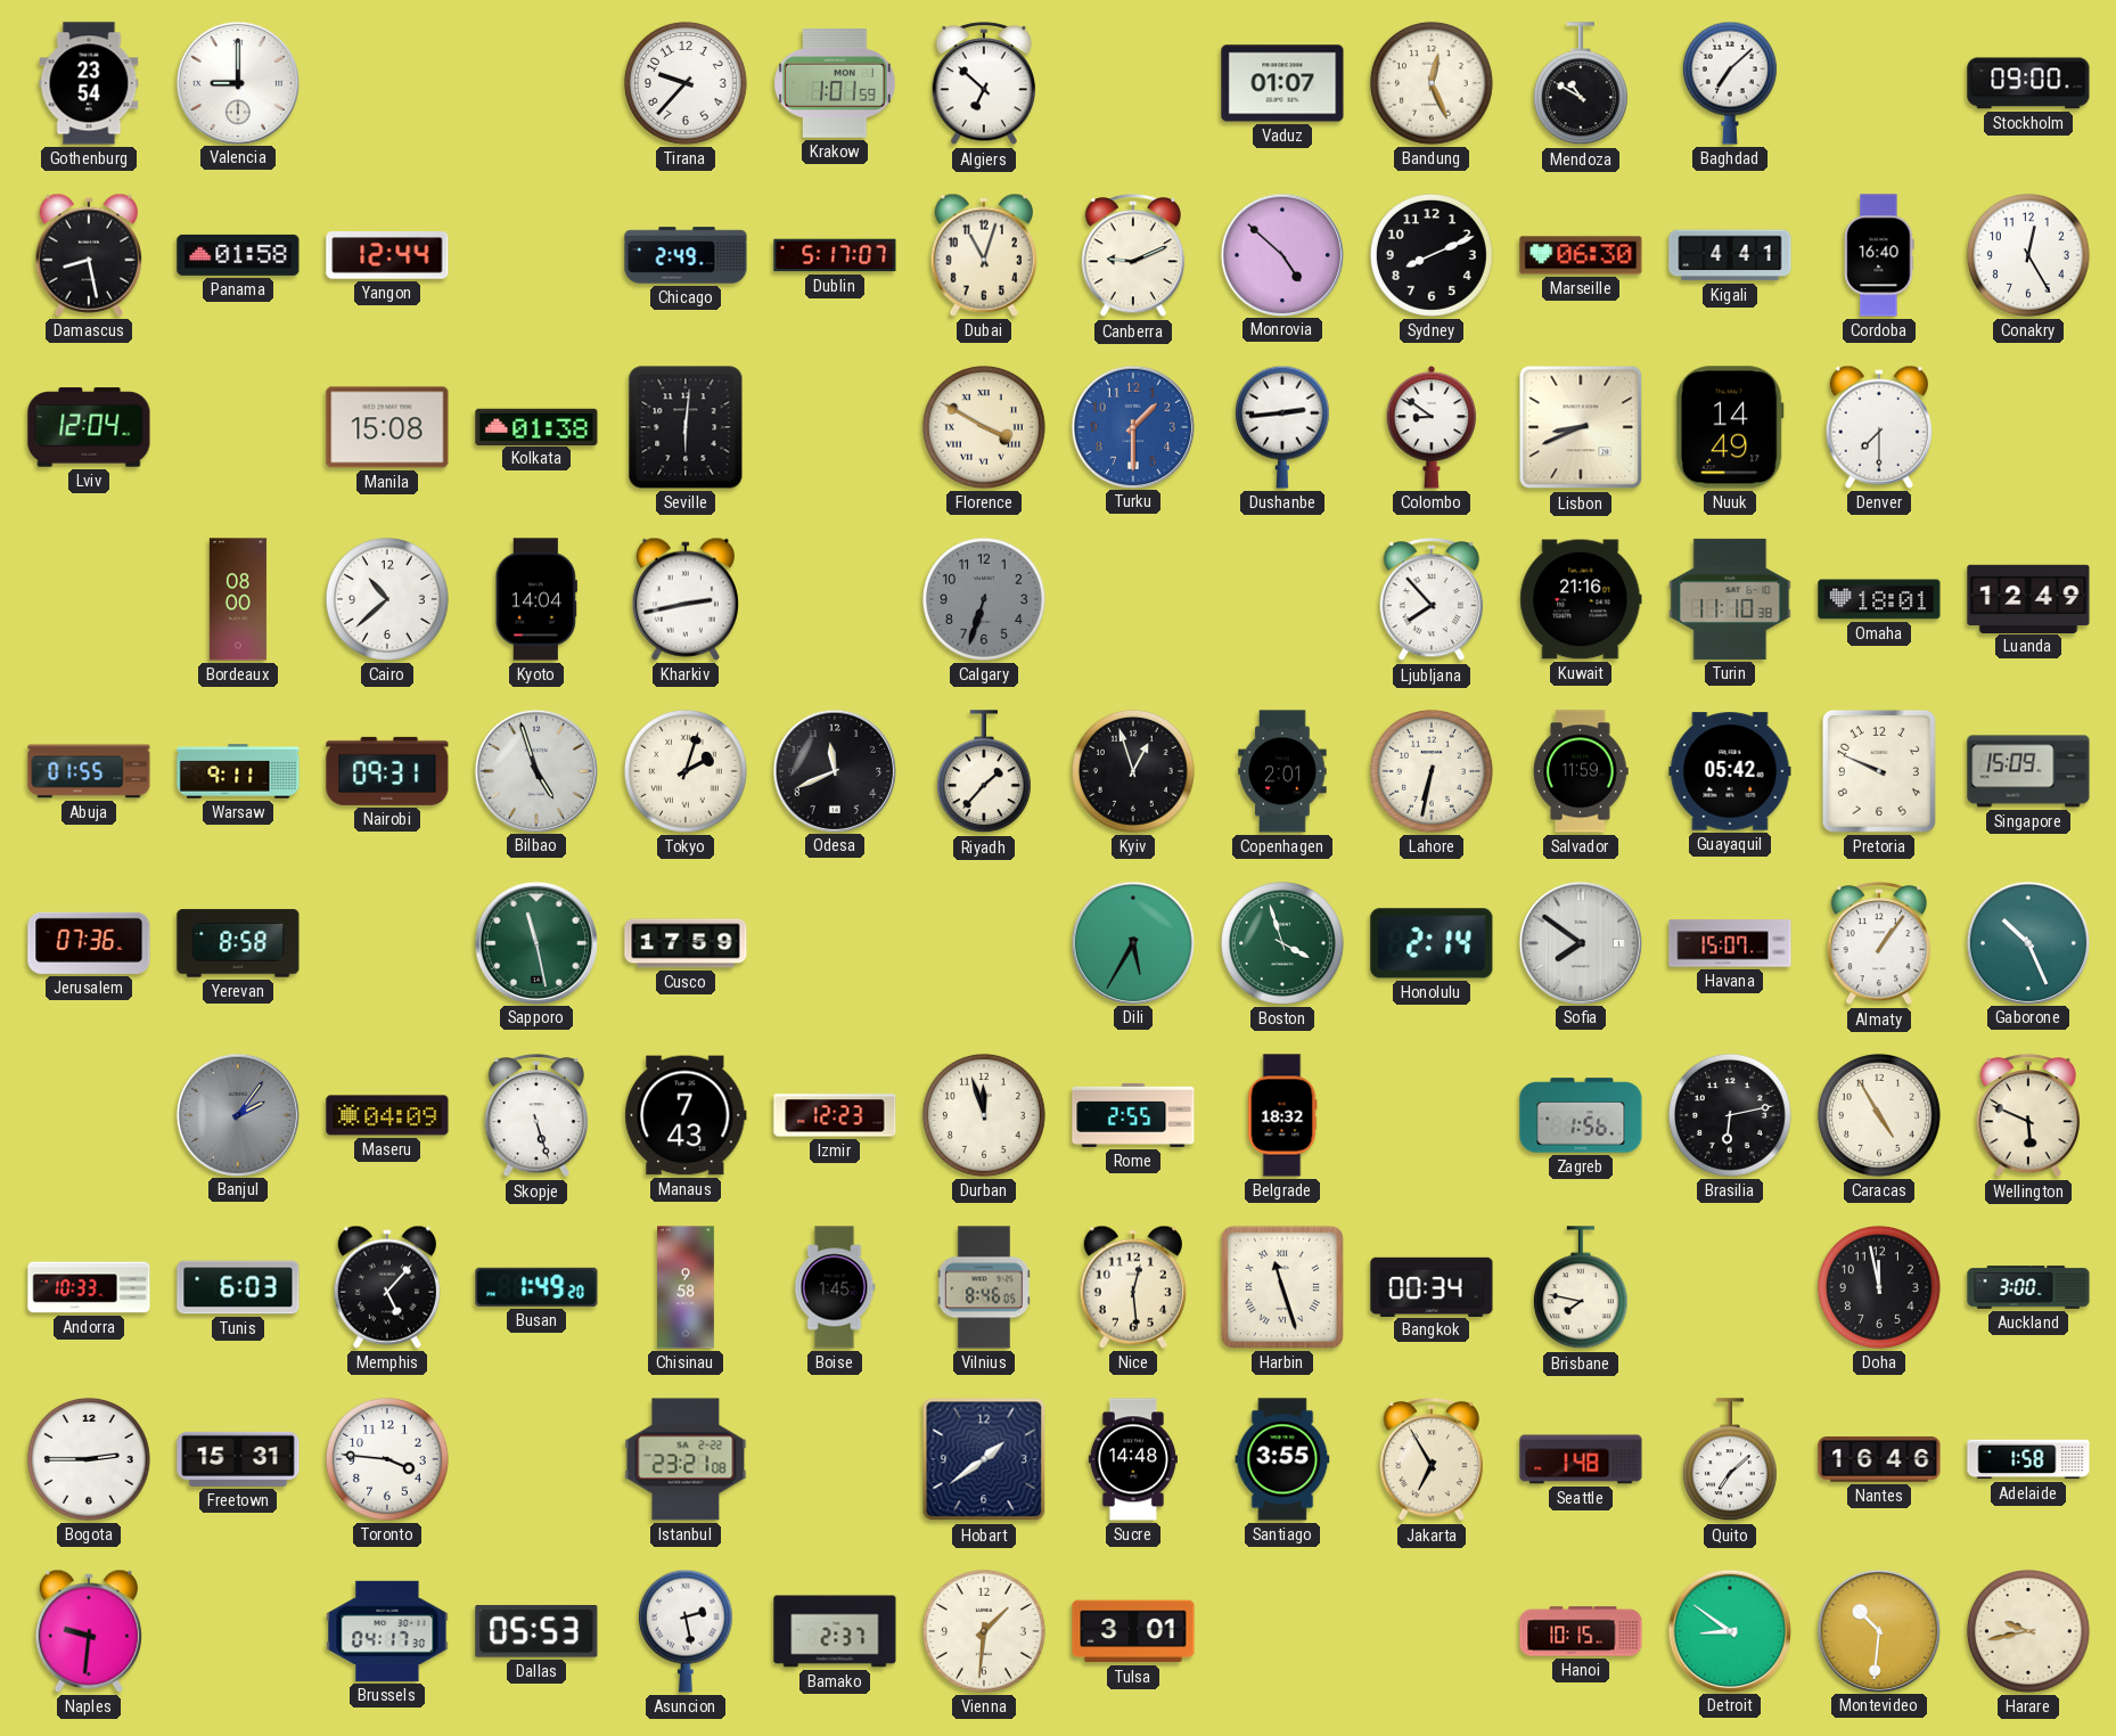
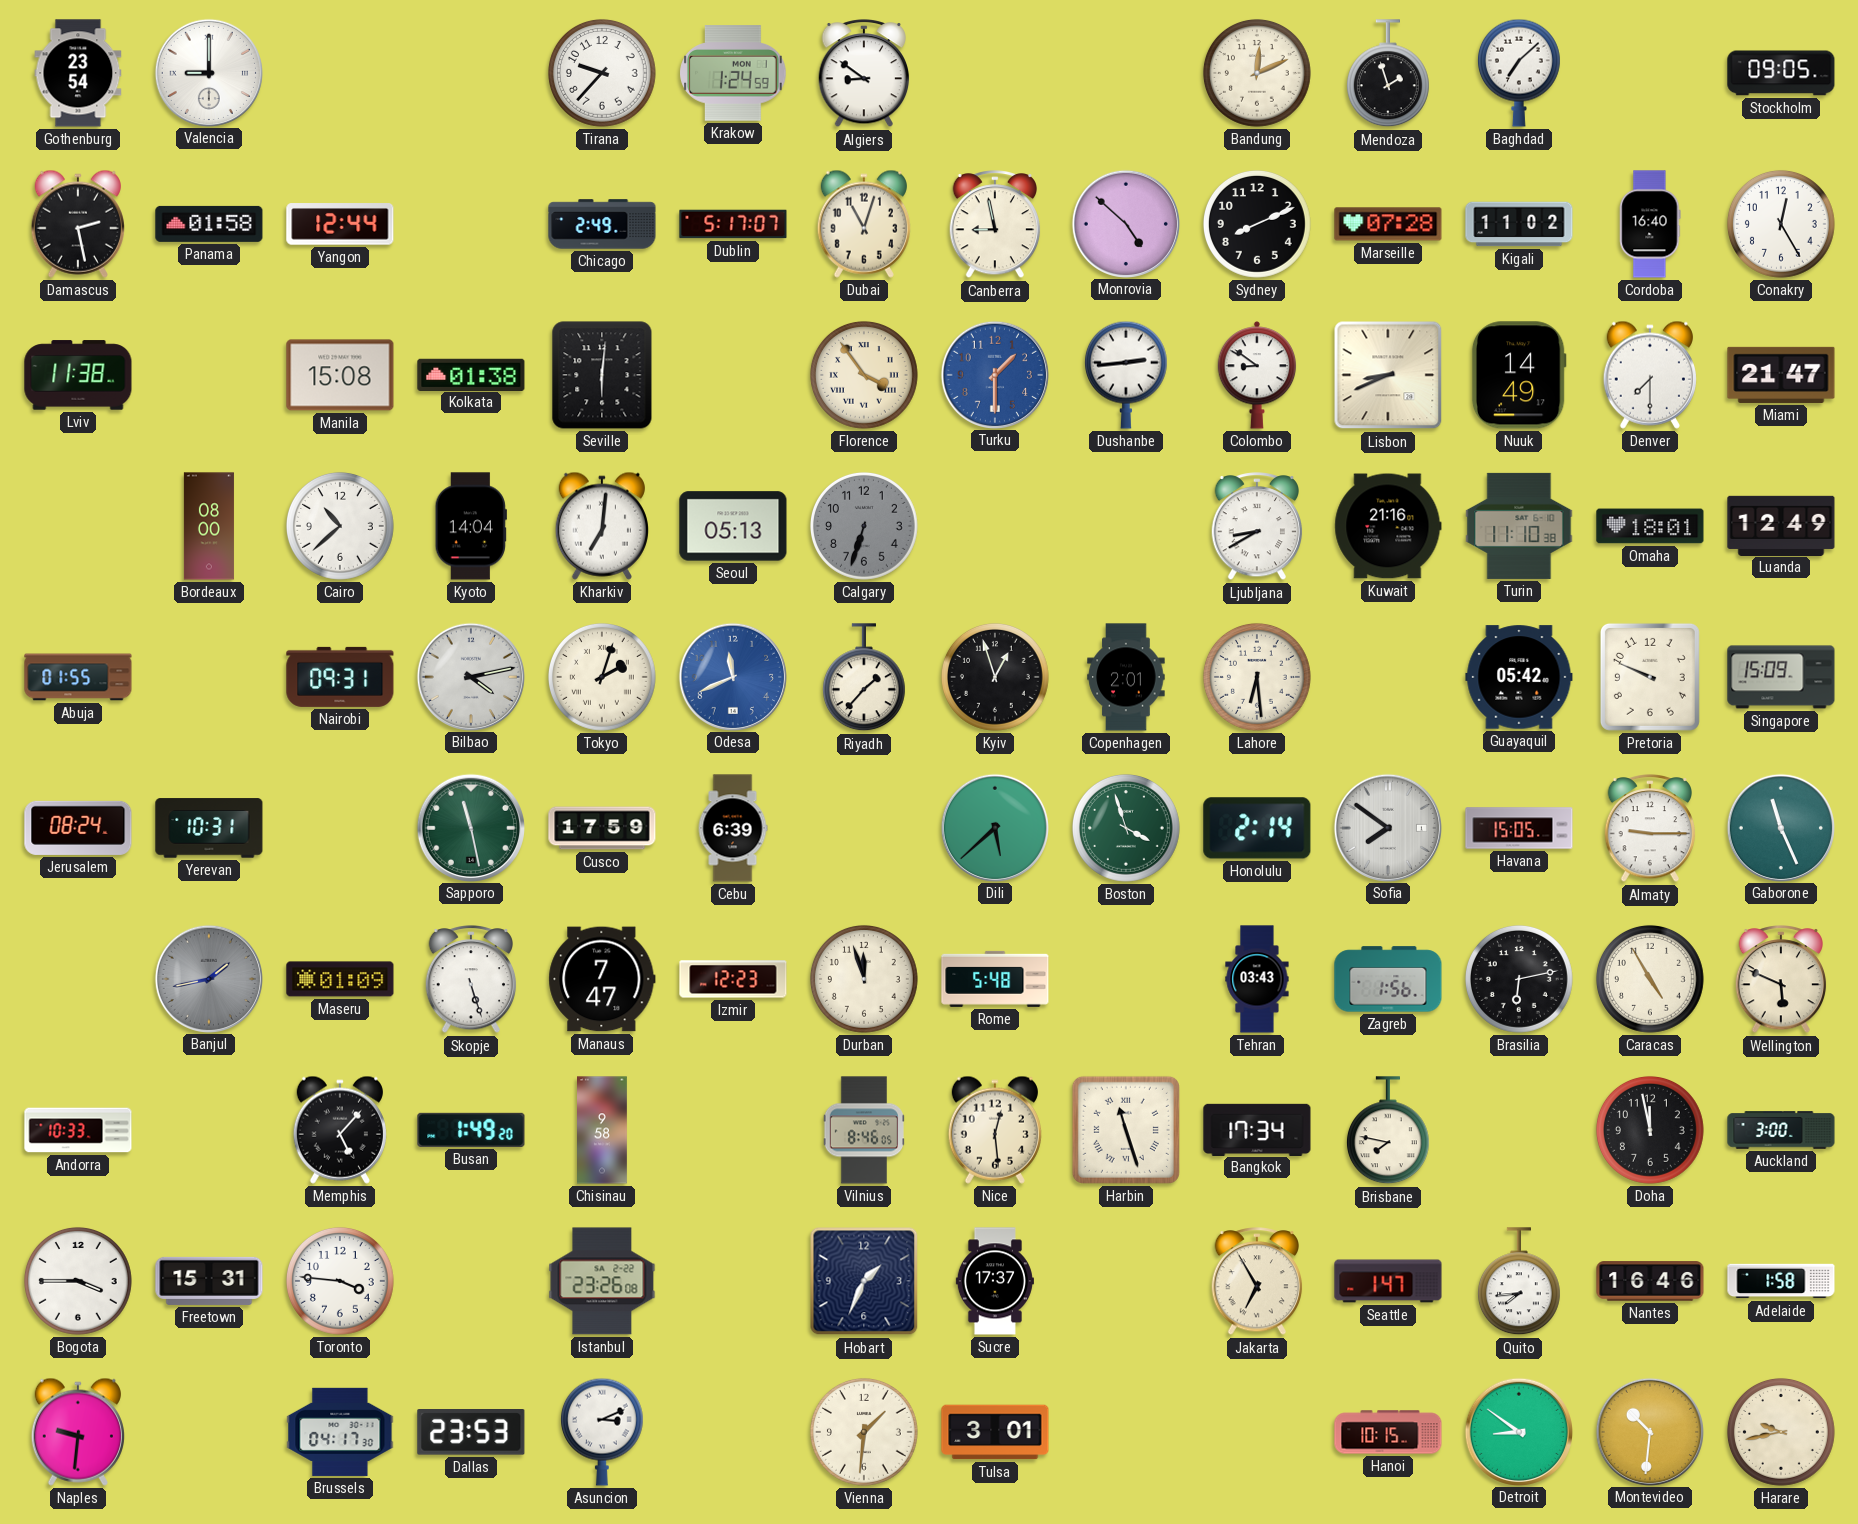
Krakow: 1:01 -> 1:24
Algiers: 6:52 -> 8:51
Vaduz: 01:07 -> none
Bandung: 12:26 -> 12:11
Mendoza: 10:50 -> 1:57
Stockholm: 09:00 -> 09:05
Damascus: 8:28 -> 2:28
Canberra: 9:11 -> 8:58
Marseille: 06:30 -> 07:28
Kigali: 4:41 -> 11:02
Lviv: 12:04 -> 11:38
Florence: 3:50 -> 3:54
Miami: none -> 21:47
Kharkiv: 2:43 -> 7:01
Seoul: none -> 05:13
Ljubljana: 7:53 -> 8:40
Warsaw: 9:11 -> none
Bilbao: 4:57 -> 4:13
Odesa dial: black -> blue
Lahore: 6:32 -> 6:29
Salvador: 11:59 -> none
Jerusalem: 07:36 -> 08:24
Yerevan: 8:58 -> 10:31
Cebu: none -> 6:39
Dili: 5:35 -> 5:38
Havana: 15:07 -> 15:05
Almaty: 1:06 -> 9:15
Gaborone: 10:26 -> 11:26
Banjul: 2:06 -> 1:43
Maseru: 04:09 -> 01:09
Manaus: 7:43 -> 7:47
Rome: 2:55 -> 5:48
Belgrade: 18:32 -> none
Tehran: none -> 03:43
Tunis: 6:03 -> none
Boise: 1:45 -> none
Bangkok: 00:34 -> 17:34
Bogota: 2:45 -> 3:45
Istanbul: 23:21 -> 23:26
Hobart: 1:39 -> 1:34
Sucre: 14:48 -> 17:37
Santiago: 3:55 -> none
Seattle: 1:48 -> 1:47
Quito: 7:08 -> 7:44
Dallas: 05:53 -> 23:53
Asuncion: 2:28 -> 3:11
Bamako: 2:37 -> none
